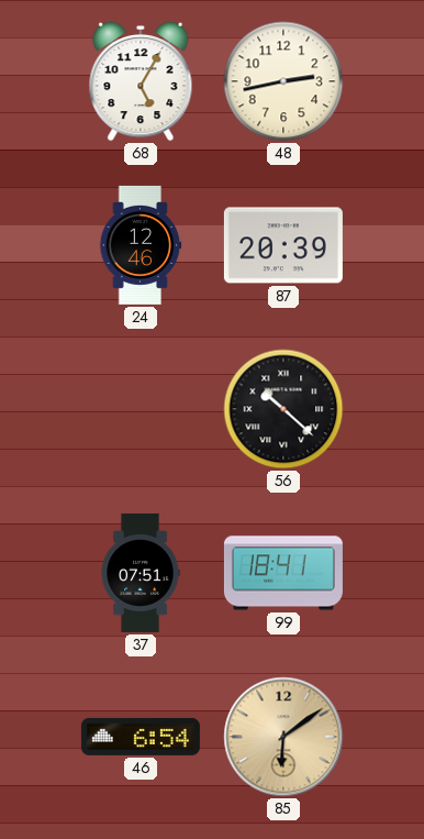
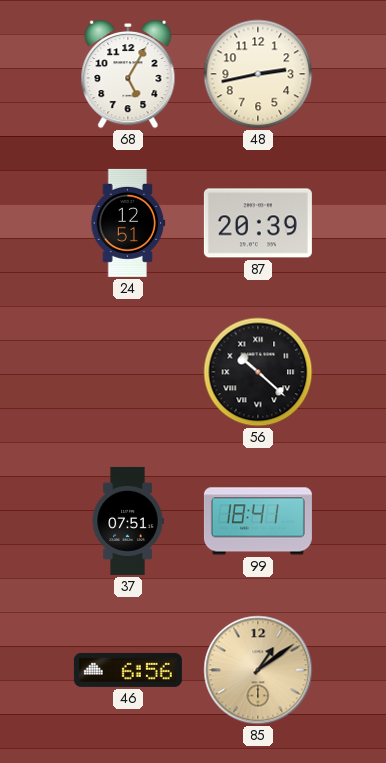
24: 12:46 -> 12:51
46: 6:54 -> 6:56
85: 6:09 -> 1:09
